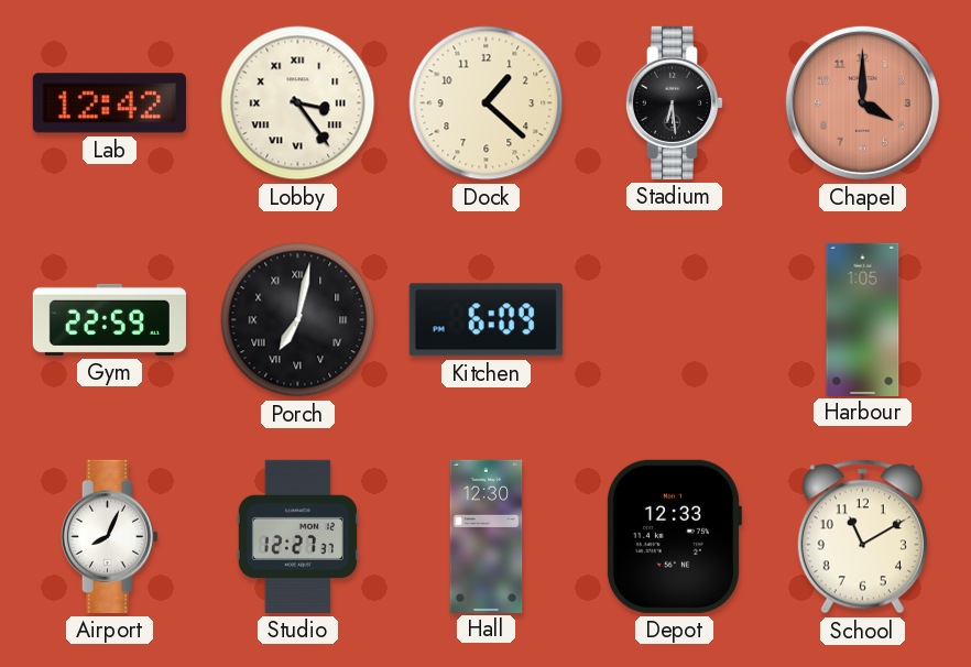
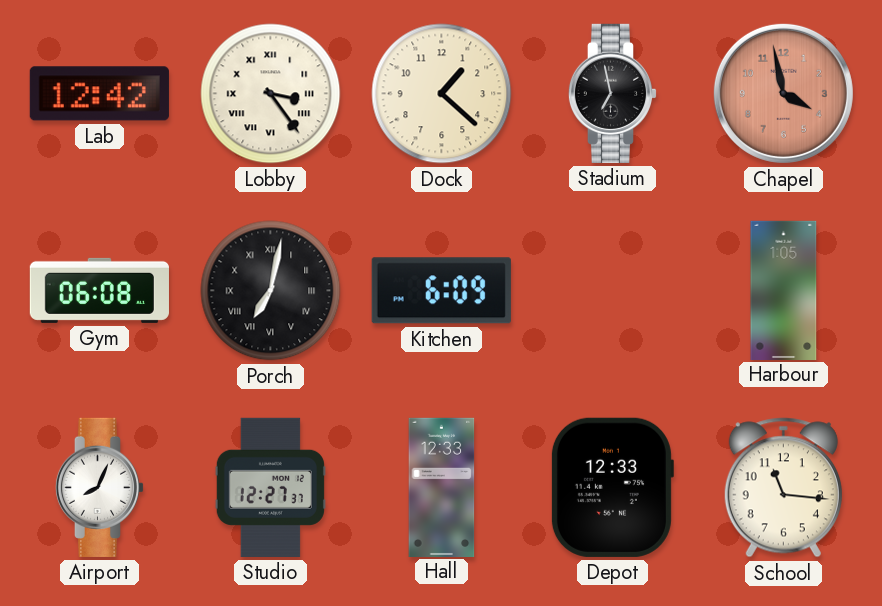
Stadium: 6:29 -> 6:58
Chapel: 4:00 -> 3:58
Gym: 22:59 -> 06:08
Hall: 12:30 -> 12:33
School: 11:10 -> 11:16
